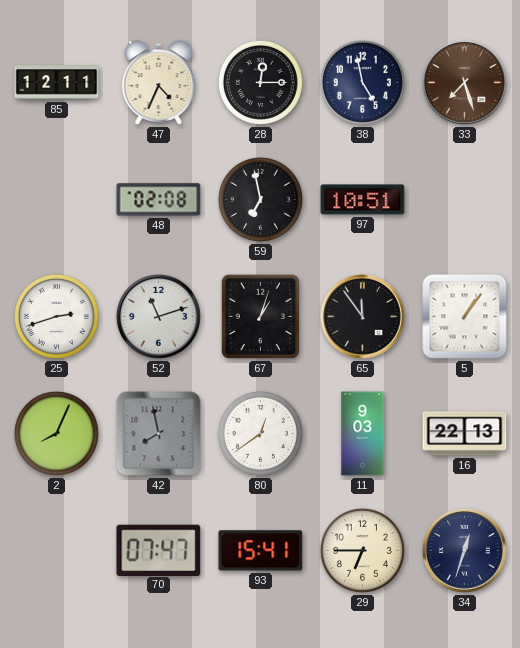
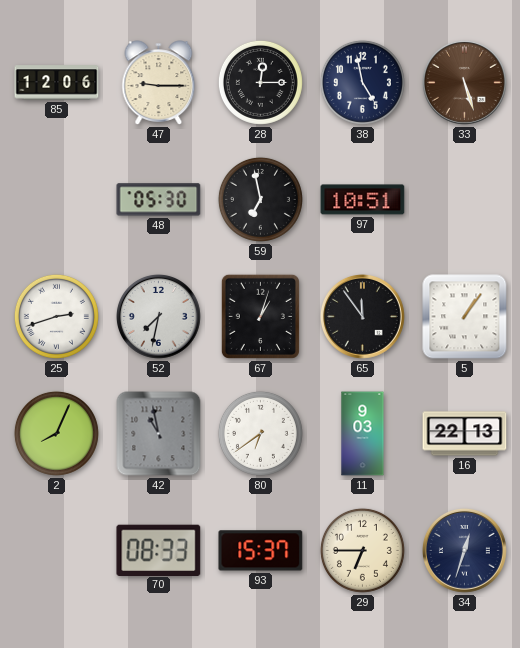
85: 12:11 -> 12:06
47: 4:34 -> 9:15
33: 7:27 -> 5:27
48: 02:08 -> 05:30
52: 11:12 -> 7:32
42: 7:58 -> 10:58
80: 12:39 -> 6:39
70: 07:47 -> 08:33
93: 15:41 -> 15:37
